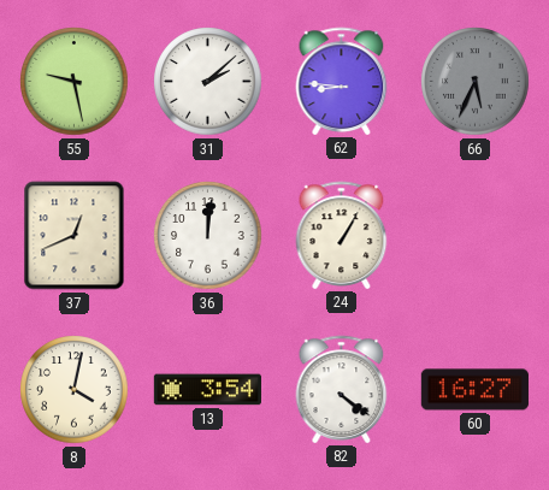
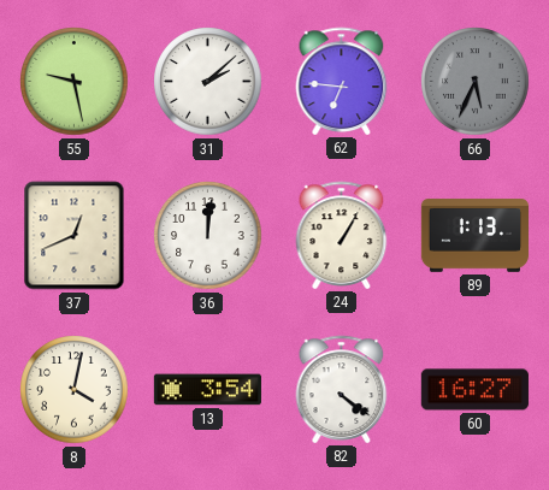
62: 8:46 -> 6:46
89: none -> 1:13
